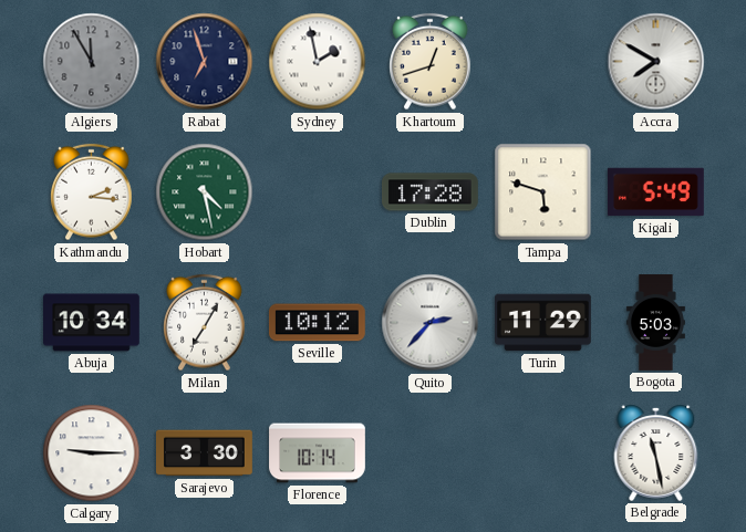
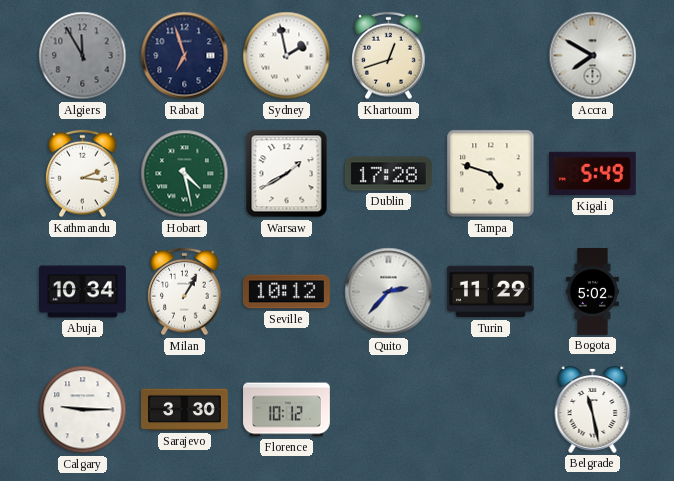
Warsaw: none -> 1:40
Tampa: 5:48 -> 4:48
Milan: 7:05 -> 1:05
Bogota: 5:03 -> 5:02
Florence: 10:14 -> 10:12
